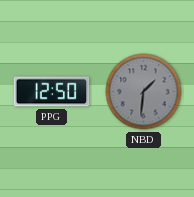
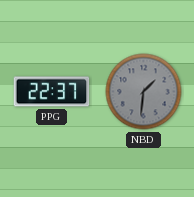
PPG: 12:50 -> 22:37
